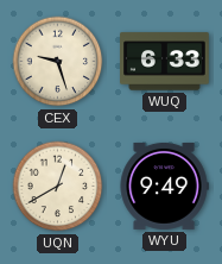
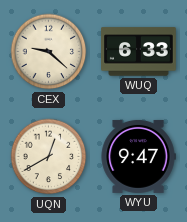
CEX: 9:27 -> 9:22
WYU: 9:49 -> 9:47
